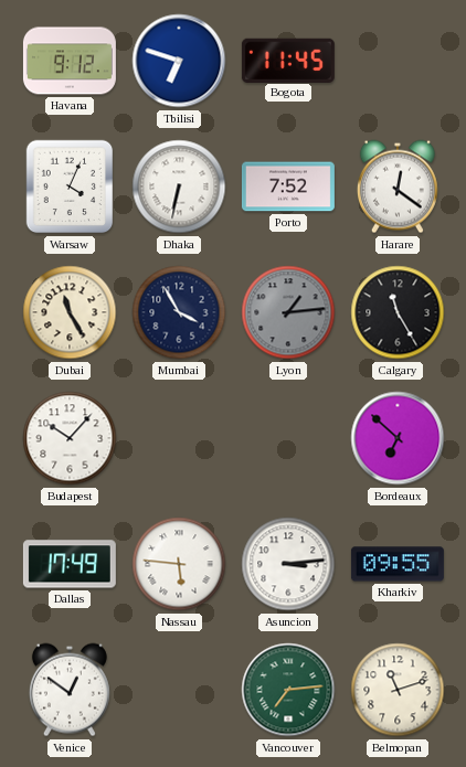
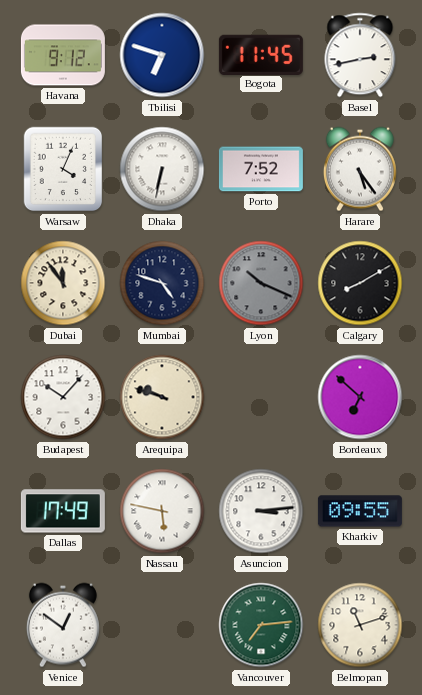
Basel: none -> 2:43
Harare: 12:21 -> 5:24
Dubai: 11:25 -> 11:54
Mumbai: 3:55 -> 4:48
Lyon: 1:14 -> 10:19
Calgary: 11:25 -> 8:10
Arequipa: none -> 9:48
Nassau: 5:46 -> 5:47
